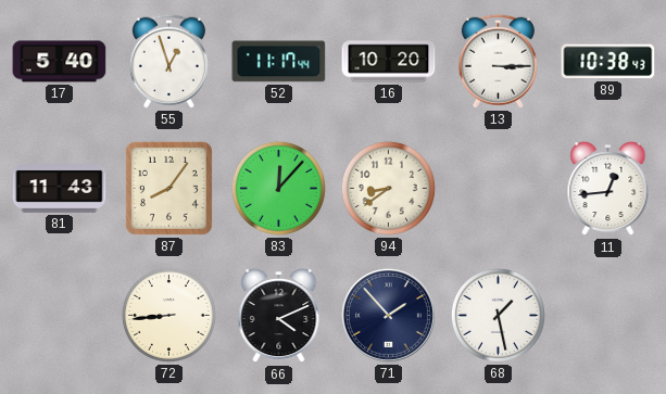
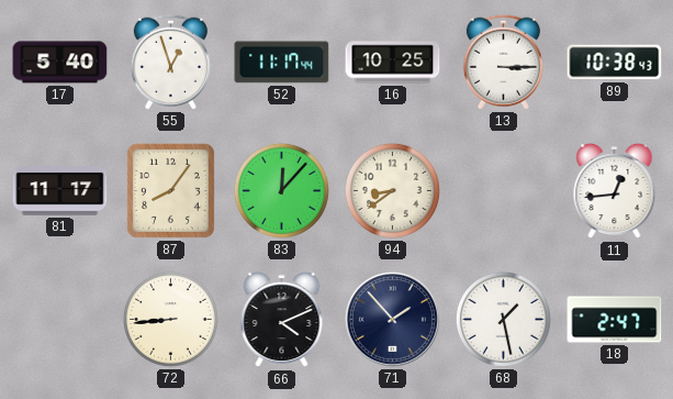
16: 10:20 -> 10:25
81: 11:43 -> 11:17
18: none -> 2:47
